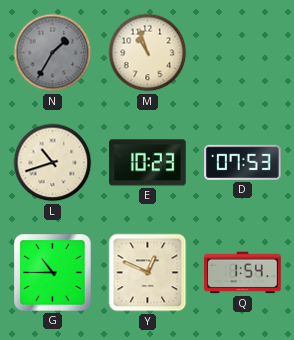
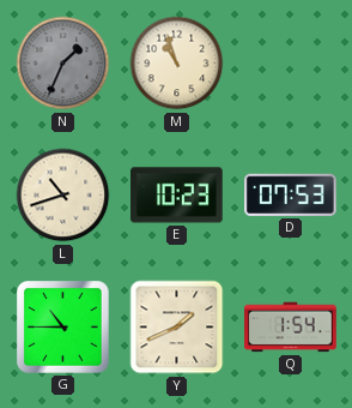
N: 1:35 -> 1:34
Y: 12:49 -> 1:41
